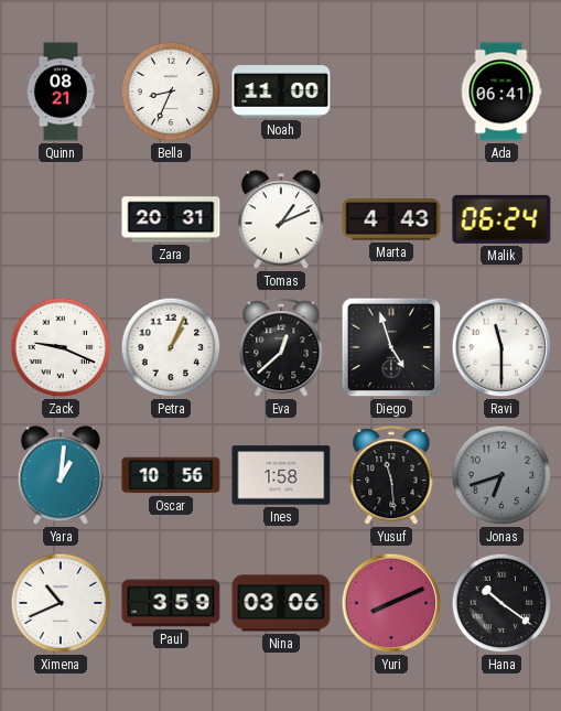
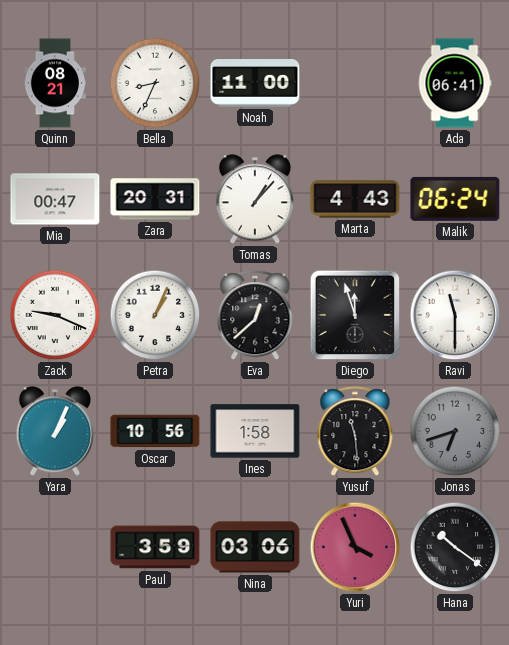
Mia: none -> 00:47
Tomas: 1:11 -> 1:07
Diego: 4:57 -> 11:57
Yara: 1:01 -> 1:04
Ximena: 10:41 -> none
Yuri: 8:11 -> 3:56
